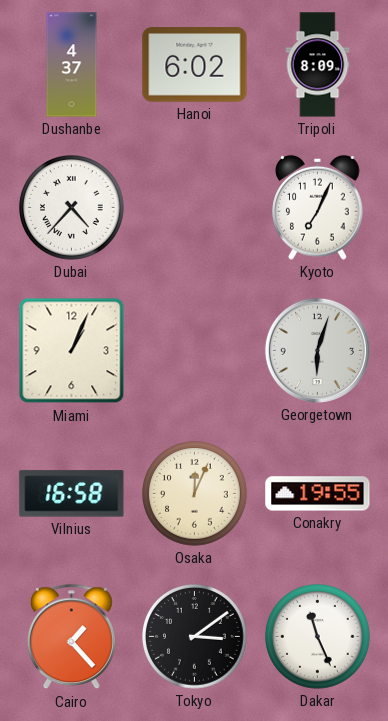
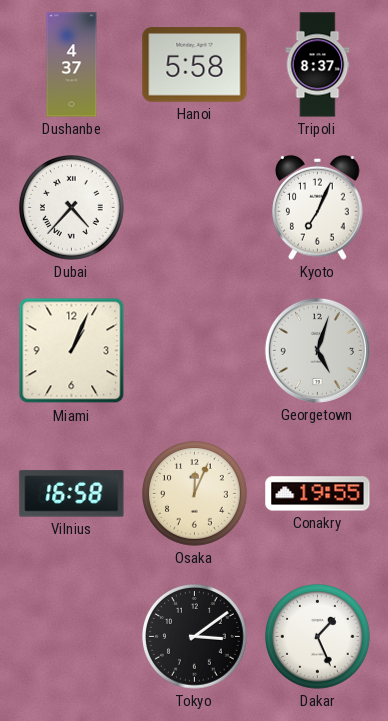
Hanoi: 6:02 -> 5:58
Tripoli: 8:09 -> 8:37
Georgetown: 6:03 -> 5:03
Cairo: 1:23 -> none
Dakar: 11:26 -> 1:26
